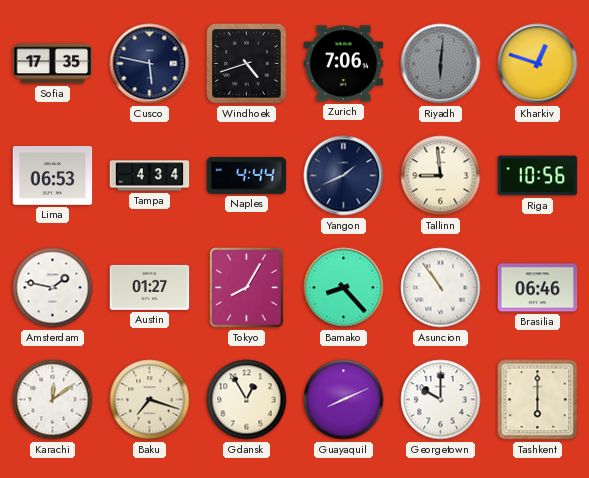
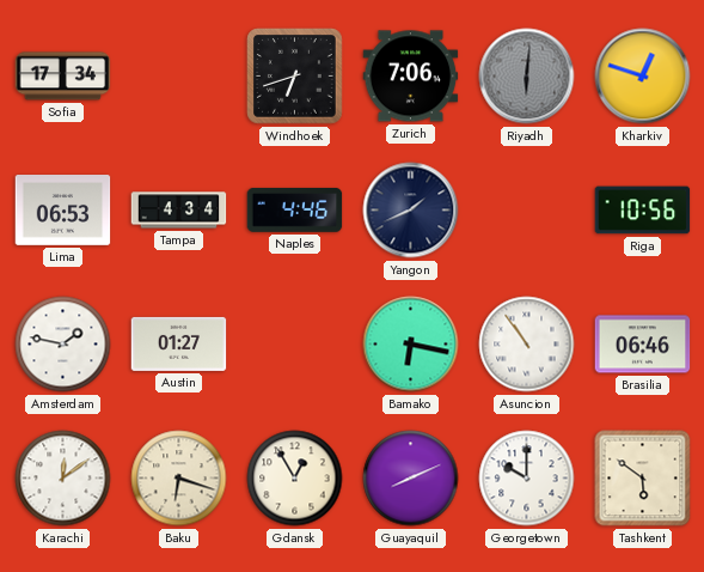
Sofia: 17:35 -> 17:34
Cusco: 5:47 -> none
Windhoek: 4:42 -> 6:42
Naples: 4:44 -> 4:46
Tallinn: 8:59 -> none
Tokyo: 8:05 -> none
Bamako: 8:23 -> 6:17
Baku: 7:18 -> 6:18
Tashkent: 6:00 -> 5:51
